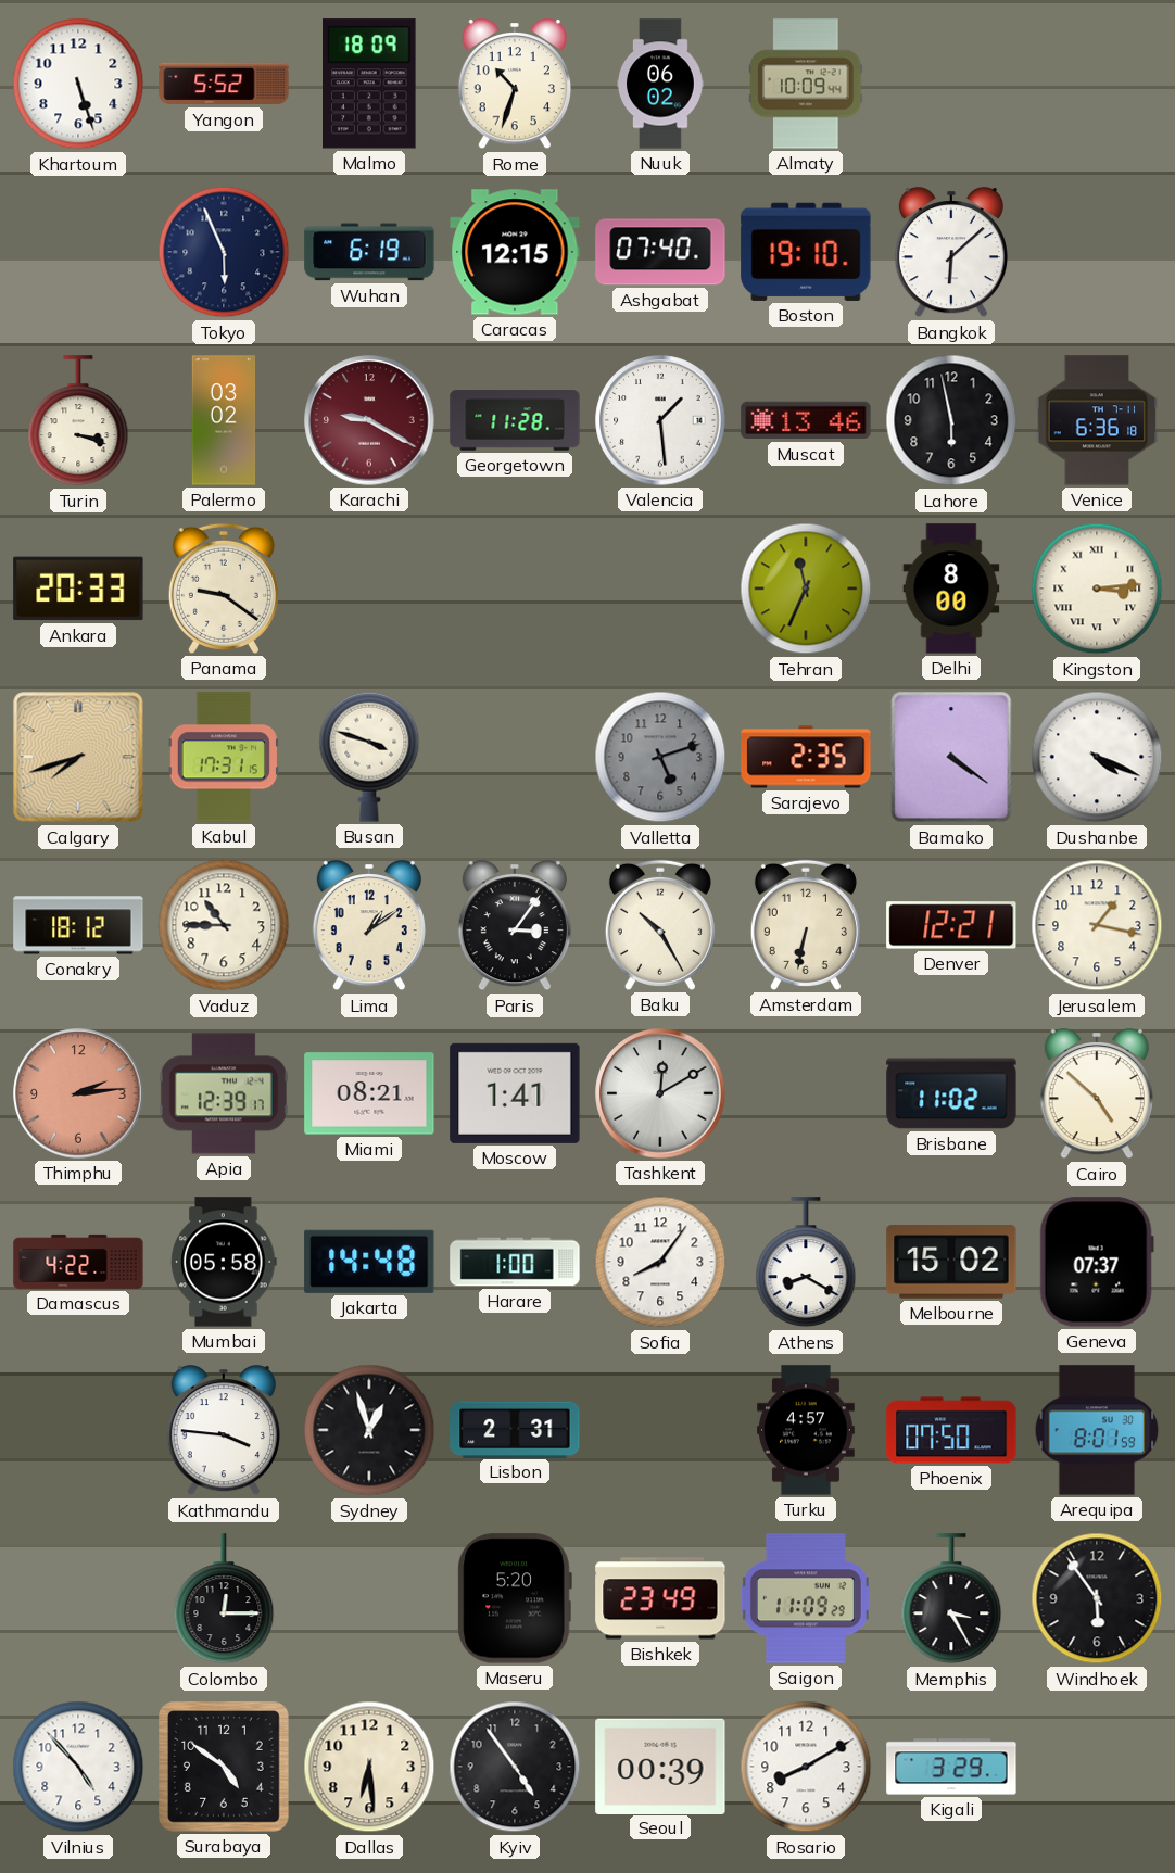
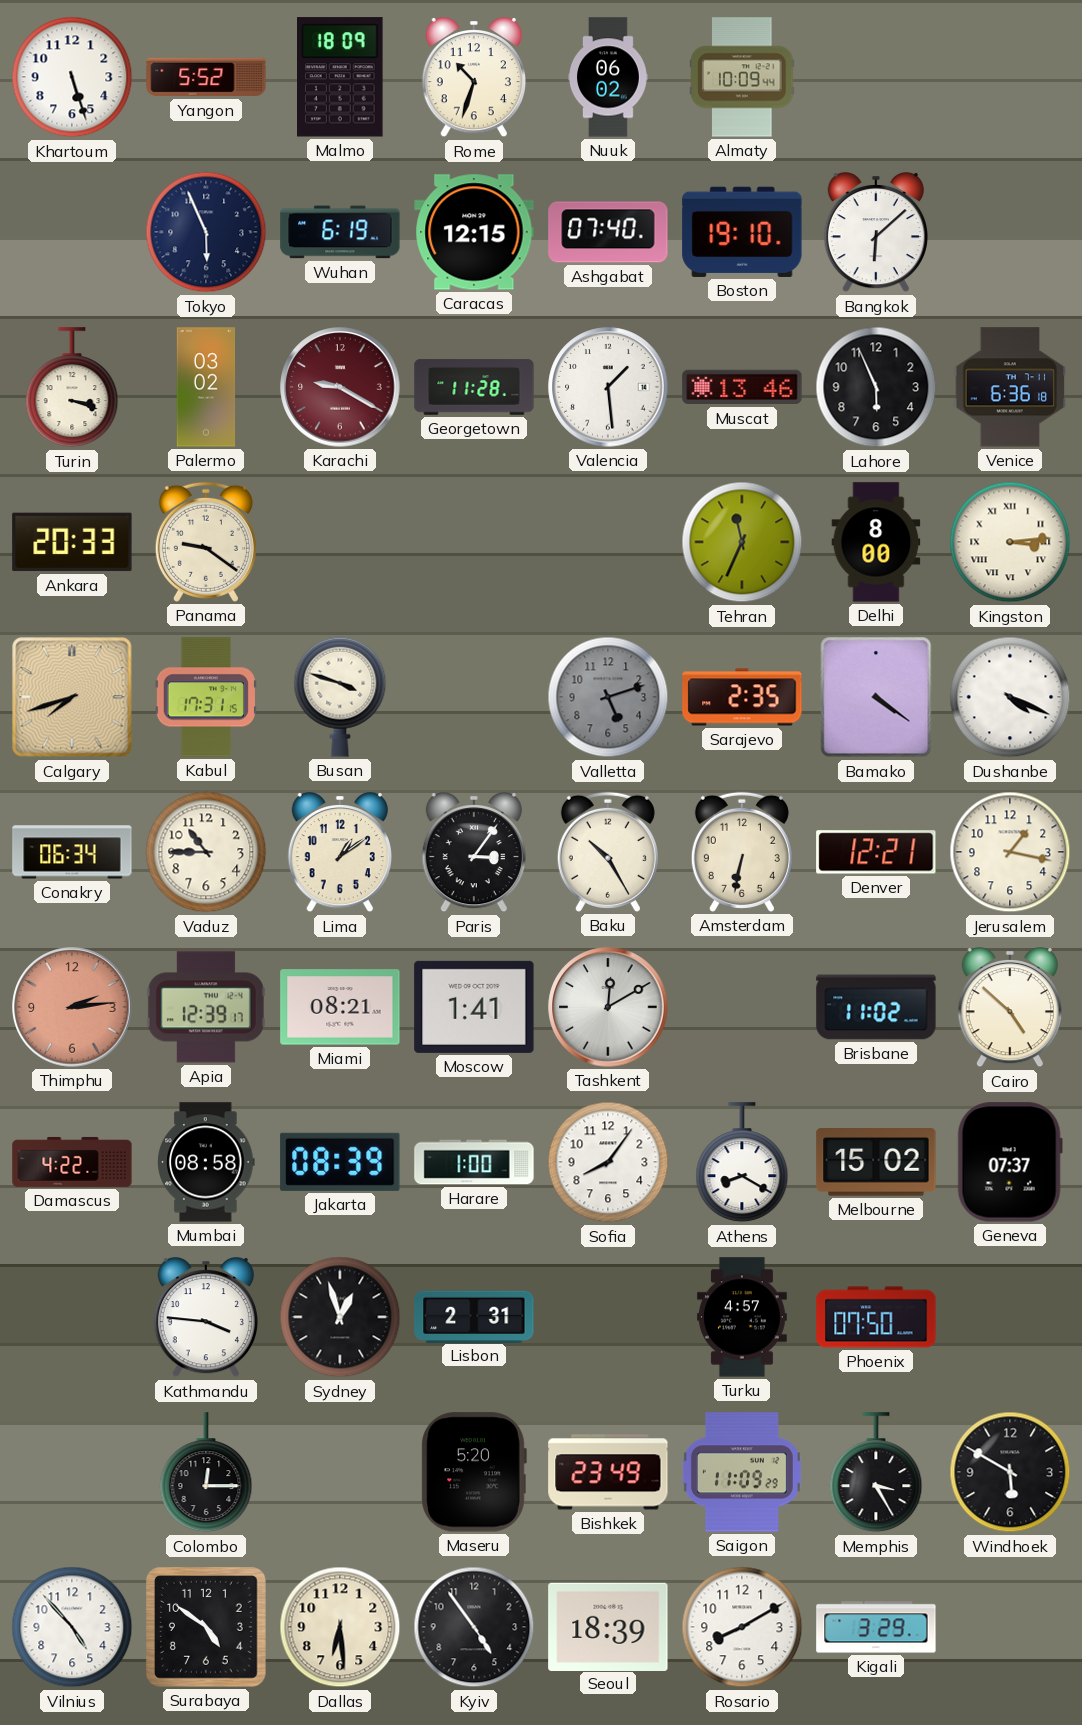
Lahore: 5:58 -> 5:56
Conakry: 18:12 -> 06:34
Mumbai: 05:58 -> 08:58
Jakarta: 14:48 -> 08:39
Arequipa: 8:01 -> none
Windhoek: 5:54 -> 5:50
Seoul: 00:39 -> 18:39
